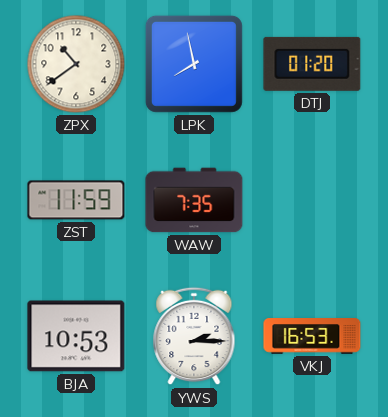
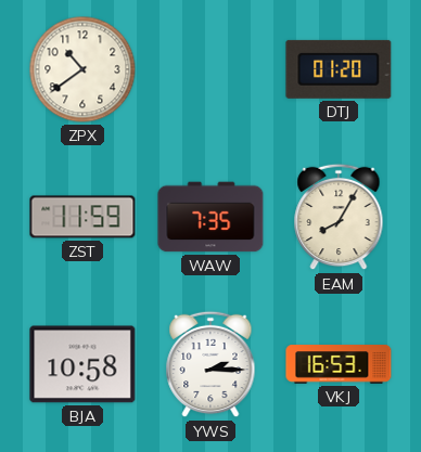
LPK: 7:58 -> none
EAM: none -> 8:05
BJA: 10:53 -> 10:58
